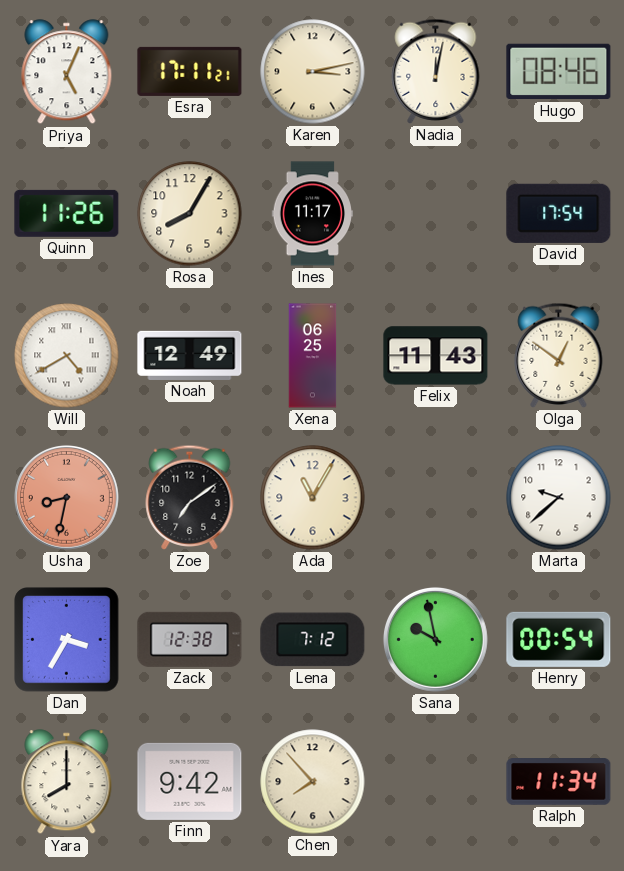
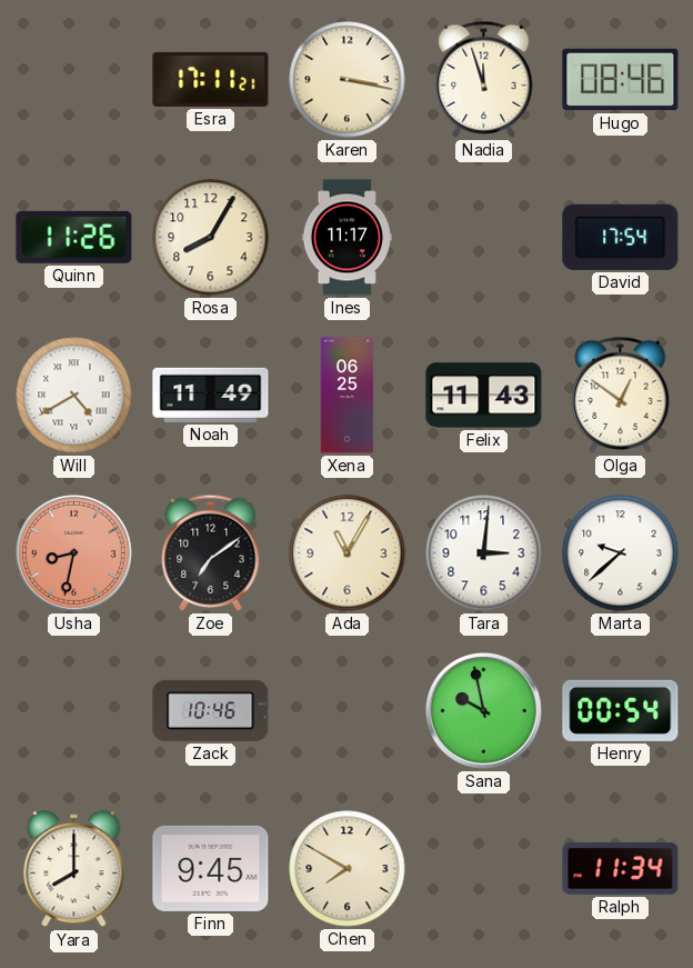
Priya: 5:04 -> none
Karen: 3:13 -> 3:17
Nadia: 12:02 -> 11:57
Noah: 12:49 -> 11:49
Tara: none -> 3:01
Dan: 3:35 -> none
Zack: 12:38 -> 10:46
Lena: 7:12 -> none
Finn: 9:42 -> 9:45
Chen: 7:53 -> 7:50
